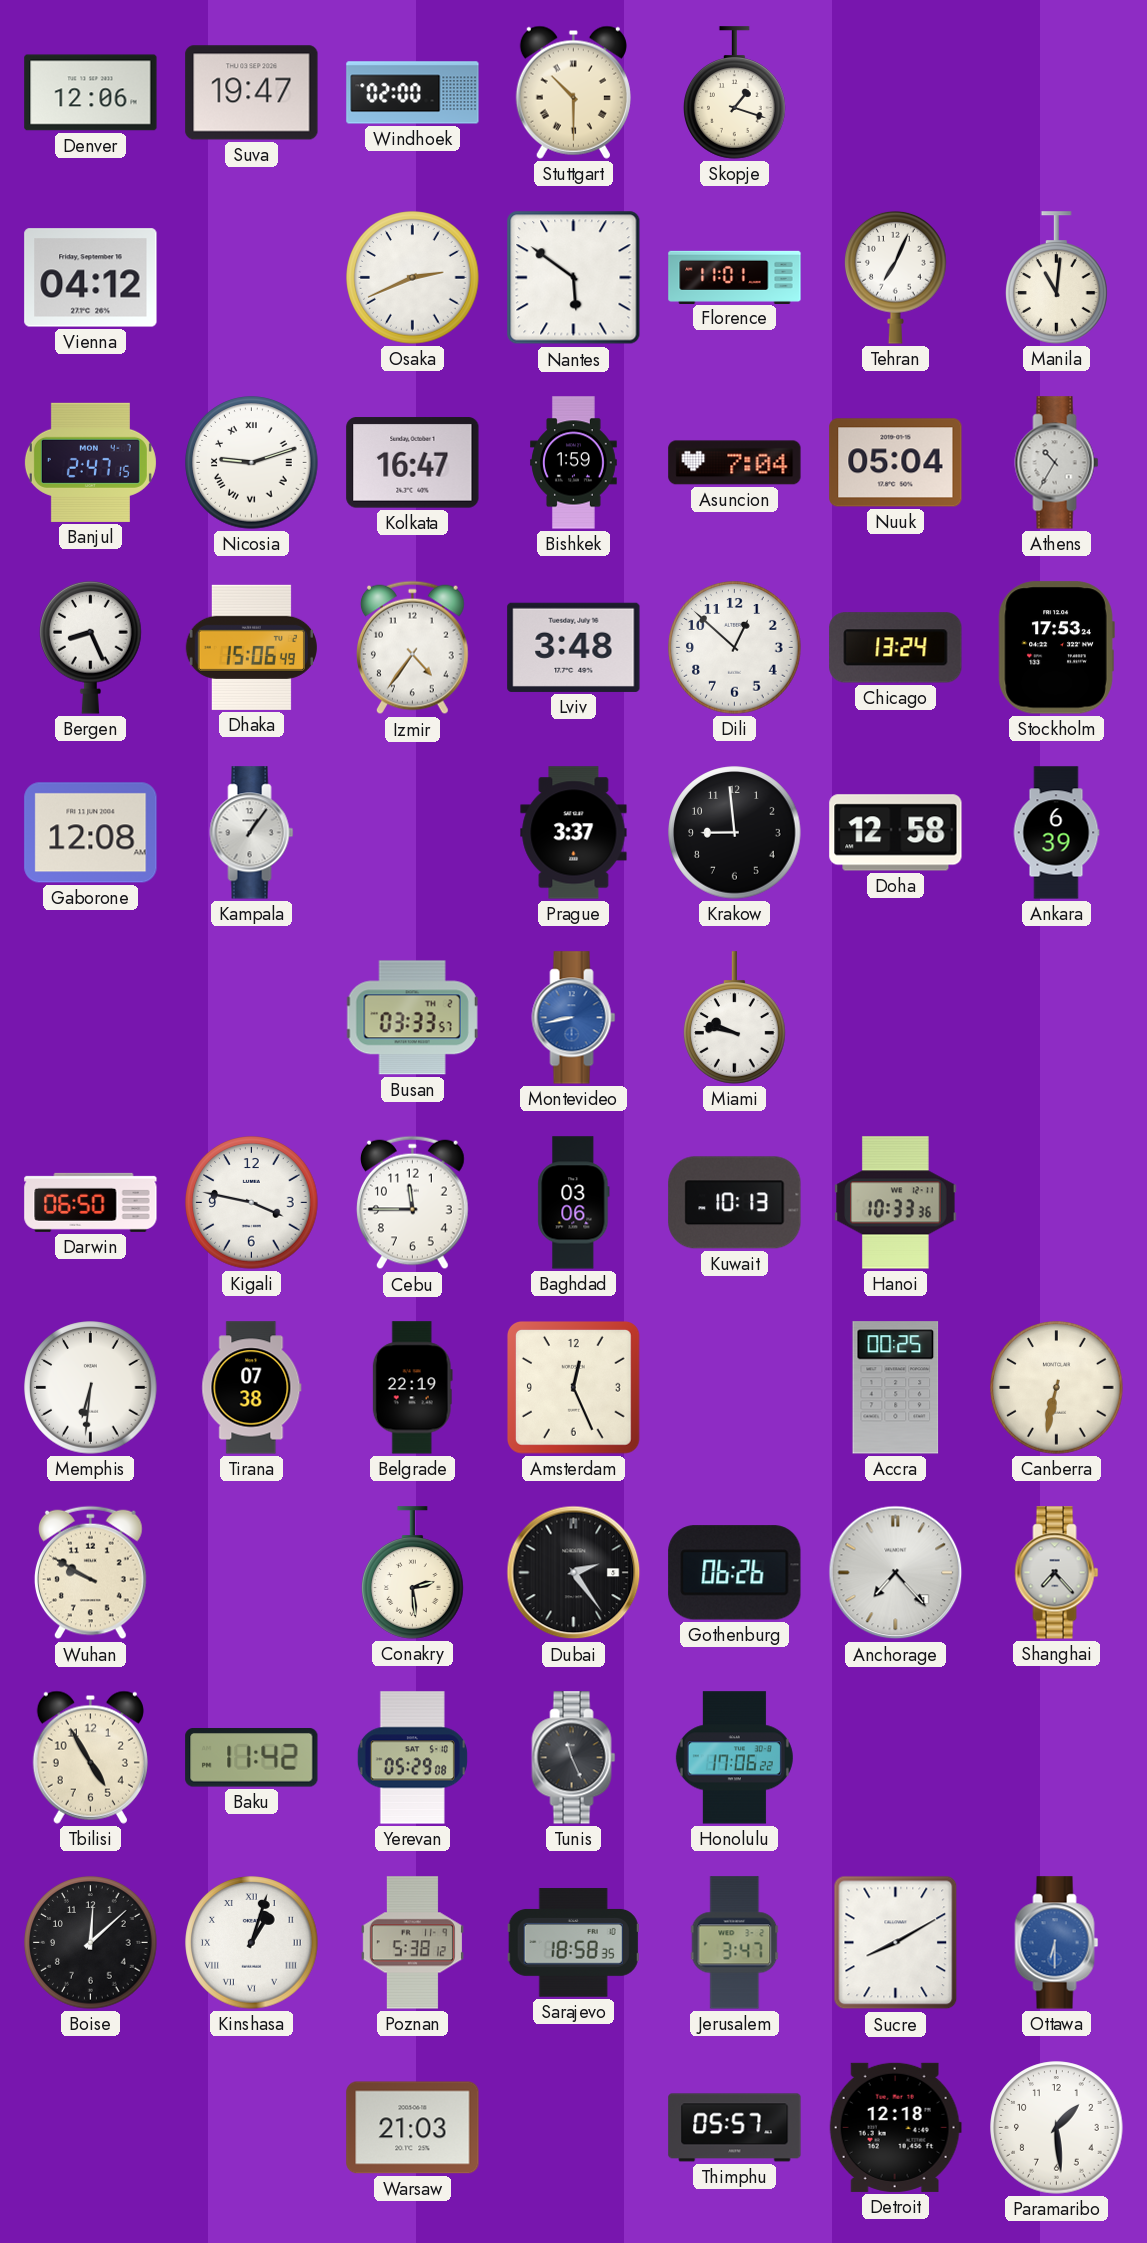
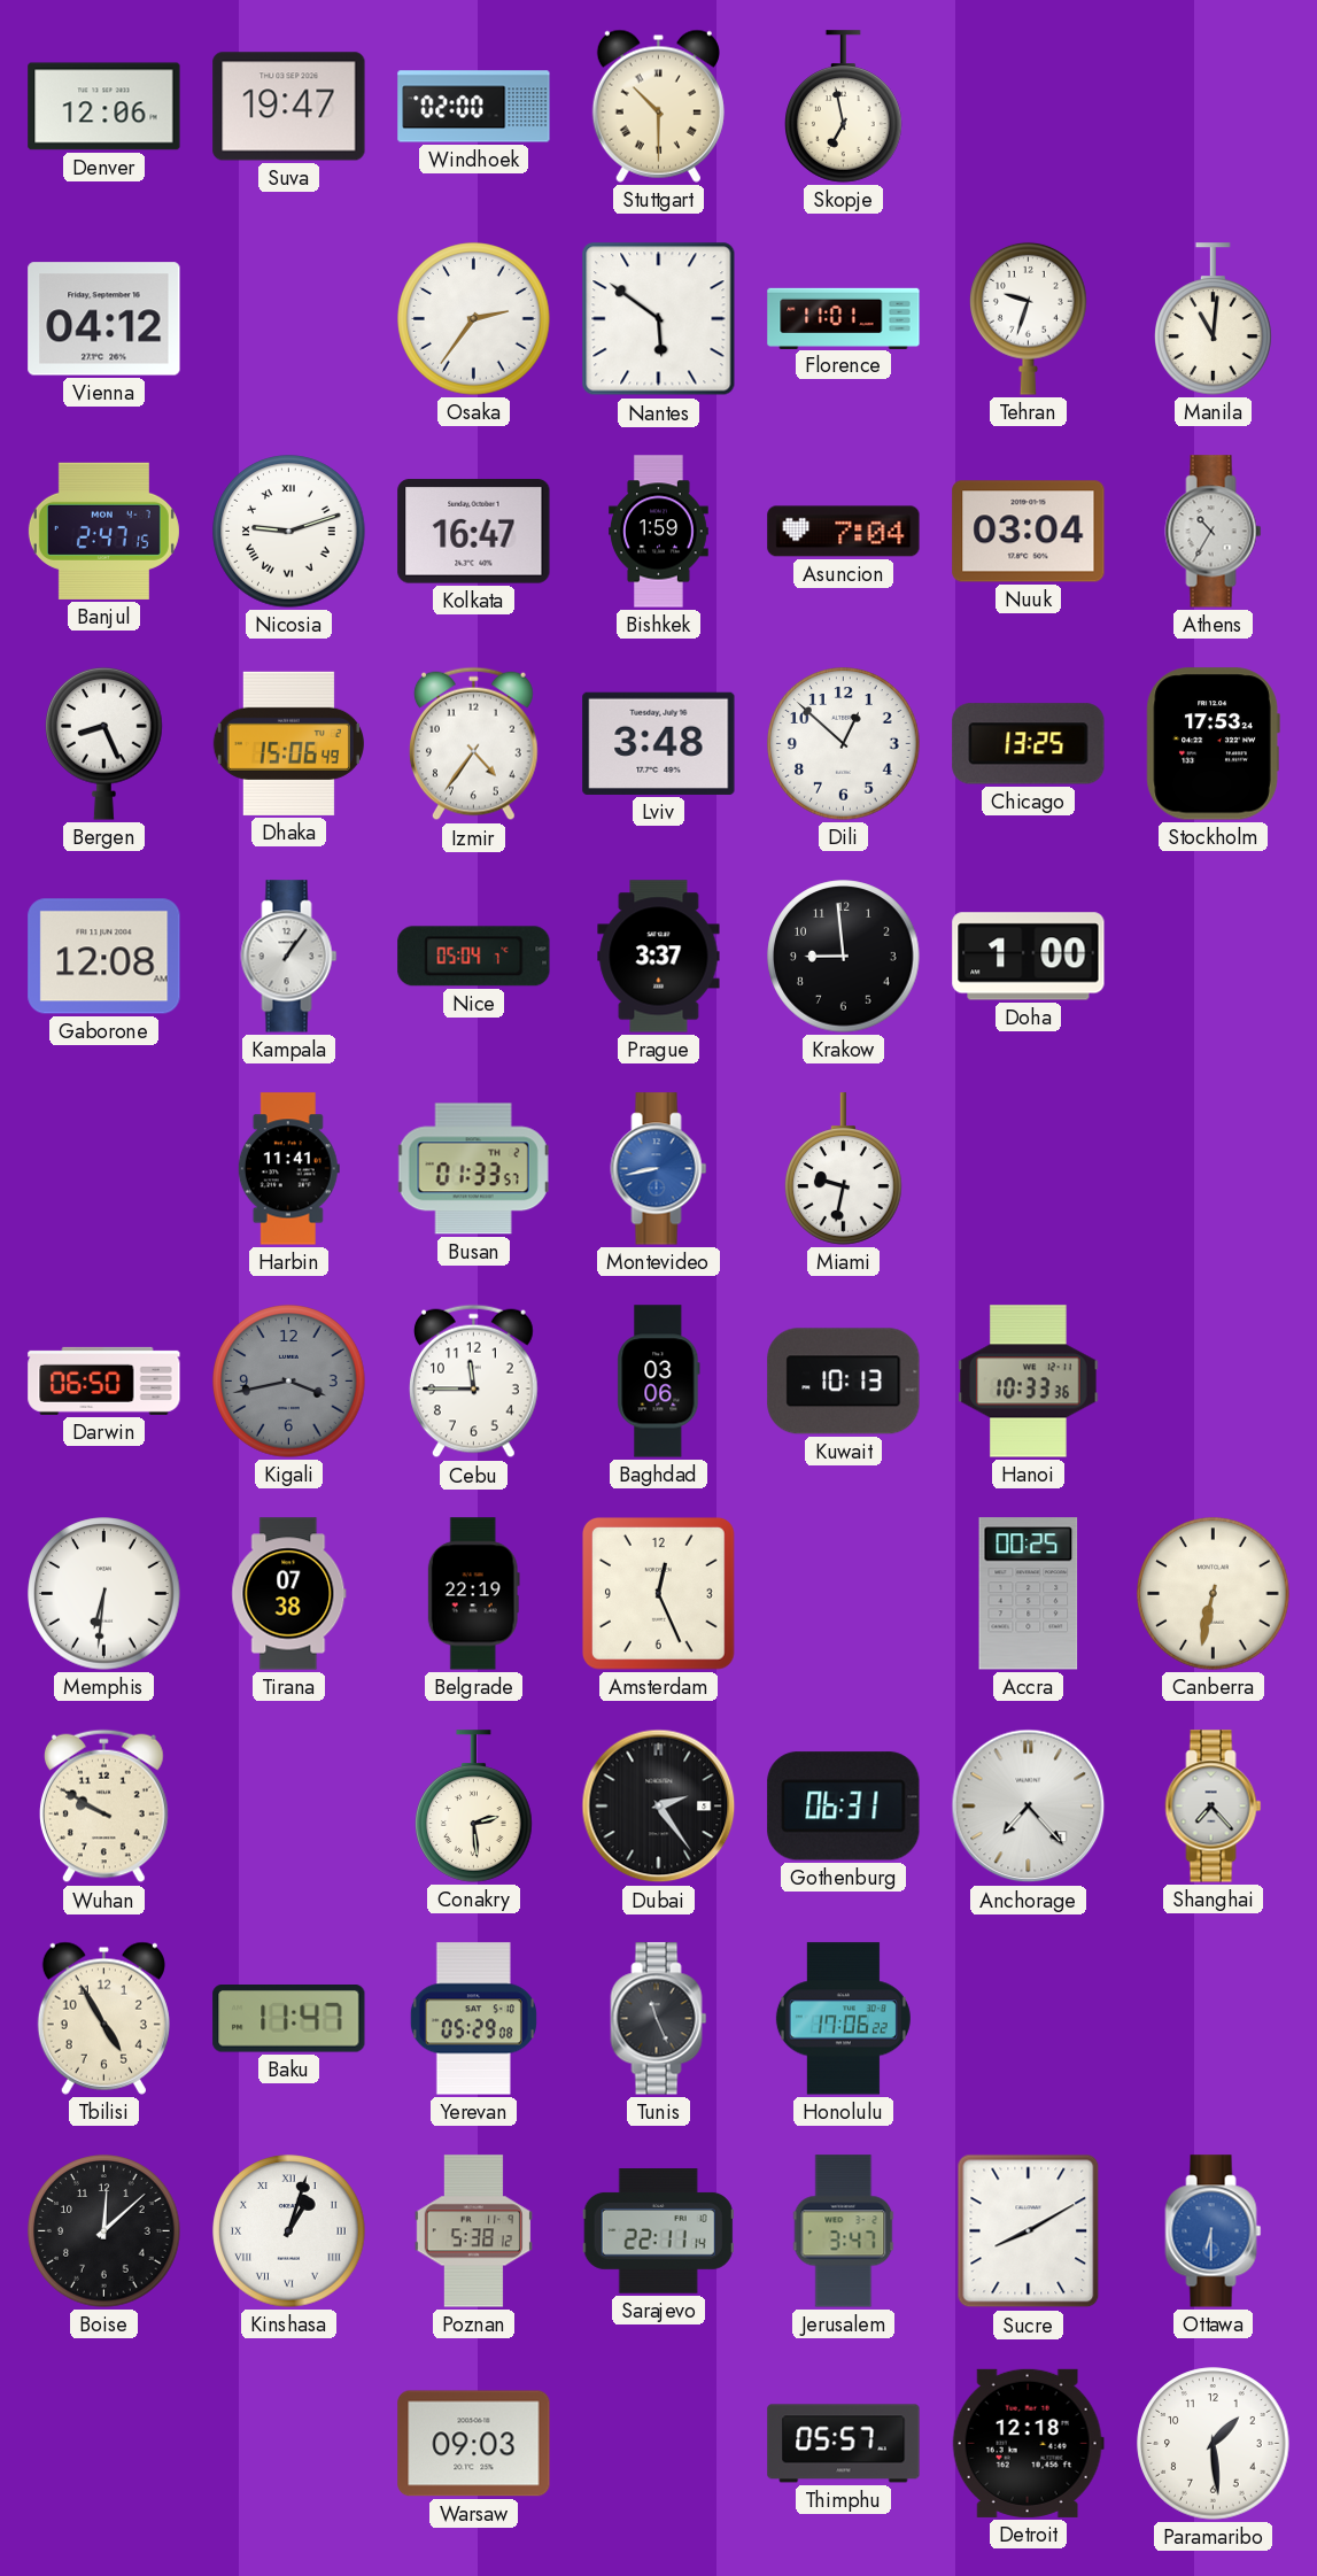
Skopje: 1:18 -> 6:58
Osaka: 2:41 -> 2:36
Tehran: 7:04 -> 9:33
Nuuk: 05:04 -> 03:04
Chicago: 13:24 -> 13:25
Nice: none -> 05:04
Doha: 12:58 -> 1:00
Ankara: 6:39 -> none
Harbin: none -> 11:41
Busan: 03:33 -> 01:33
Miami: 9:47 -> 9:32
Kigali: 3:47 -> 3:43
Kigali dial: white -> grey
Gothenburg: 06:26 -> 06:31
Baku: 11:42 -> 11:47
Sarajevo: 18:58 -> 22:11
Warsaw: 21:03 -> 09:03
